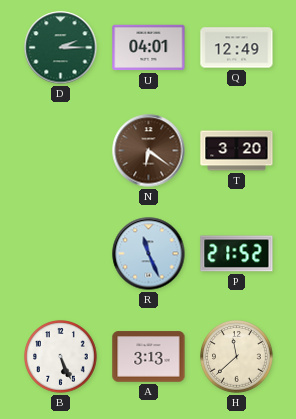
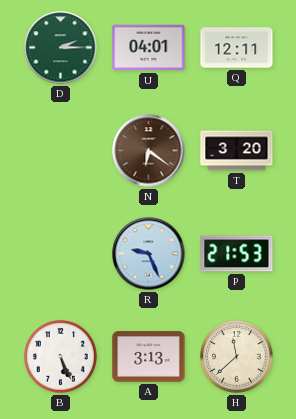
Q: 12:49 -> 12:11
R: 11:26 -> 9:26
P: 21:52 -> 21:53
